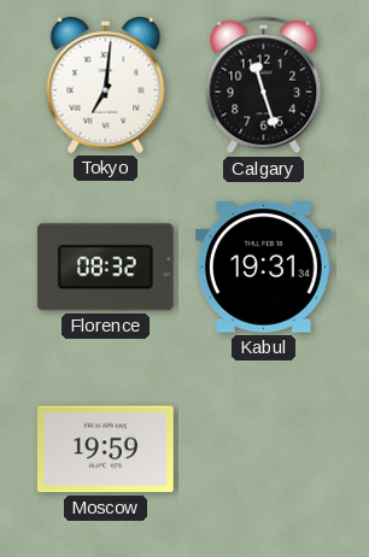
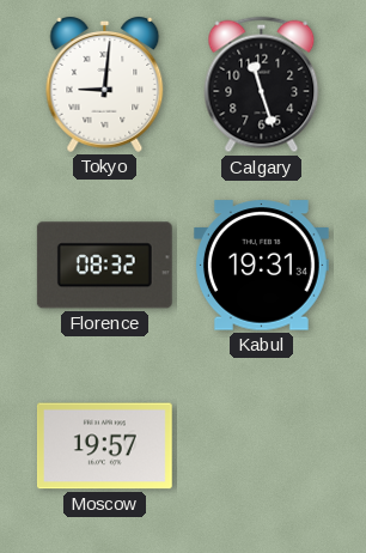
Tokyo: 7:01 -> 9:01
Moscow: 19:59 -> 19:57
